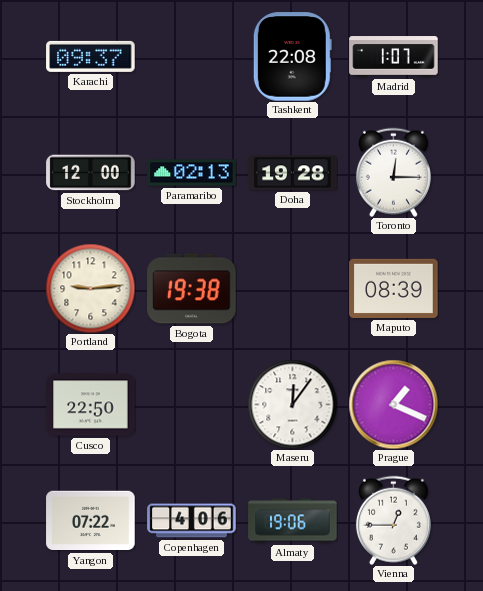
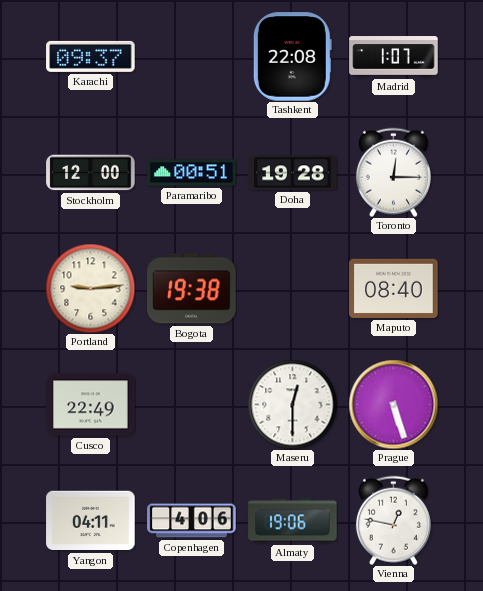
Paramaribo: 02:13 -> 00:51
Maputo: 08:39 -> 08:40
Cusco: 22:50 -> 22:49
Maseru: 12:06 -> 12:30
Prague: 1:19 -> 5:27
Yangon: 07:22 -> 04:11
Vienna: 12:45 -> 12:47
